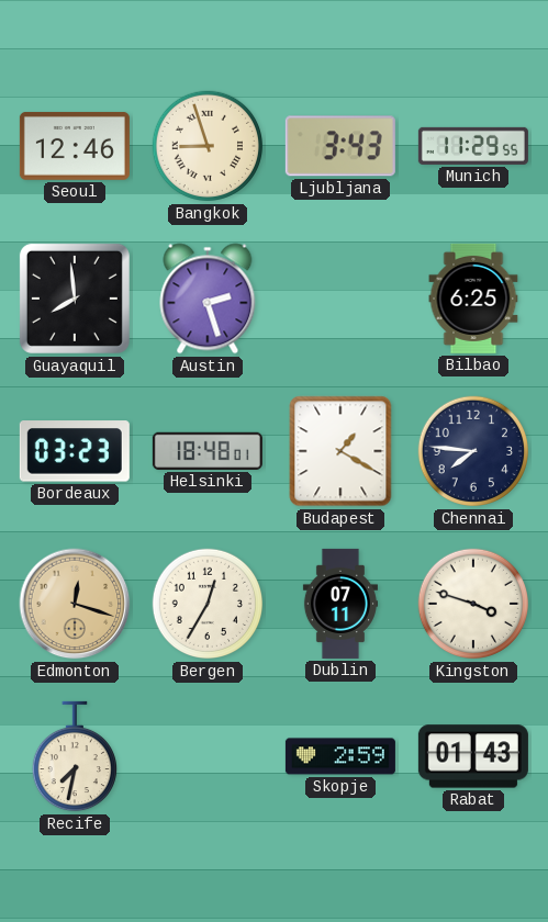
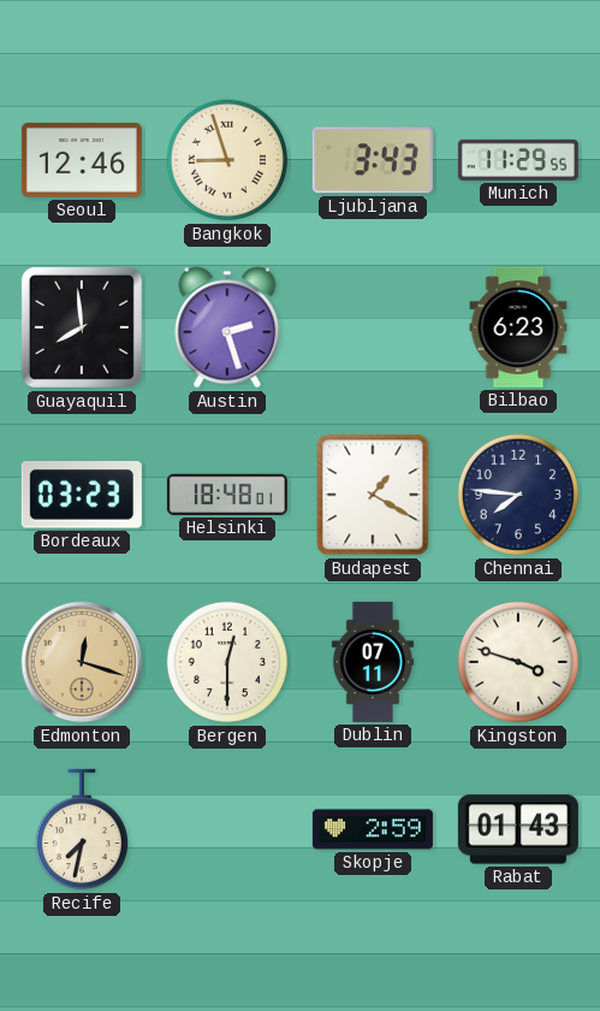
Bilbao: 6:25 -> 6:23
Bergen: 12:35 -> 12:30
